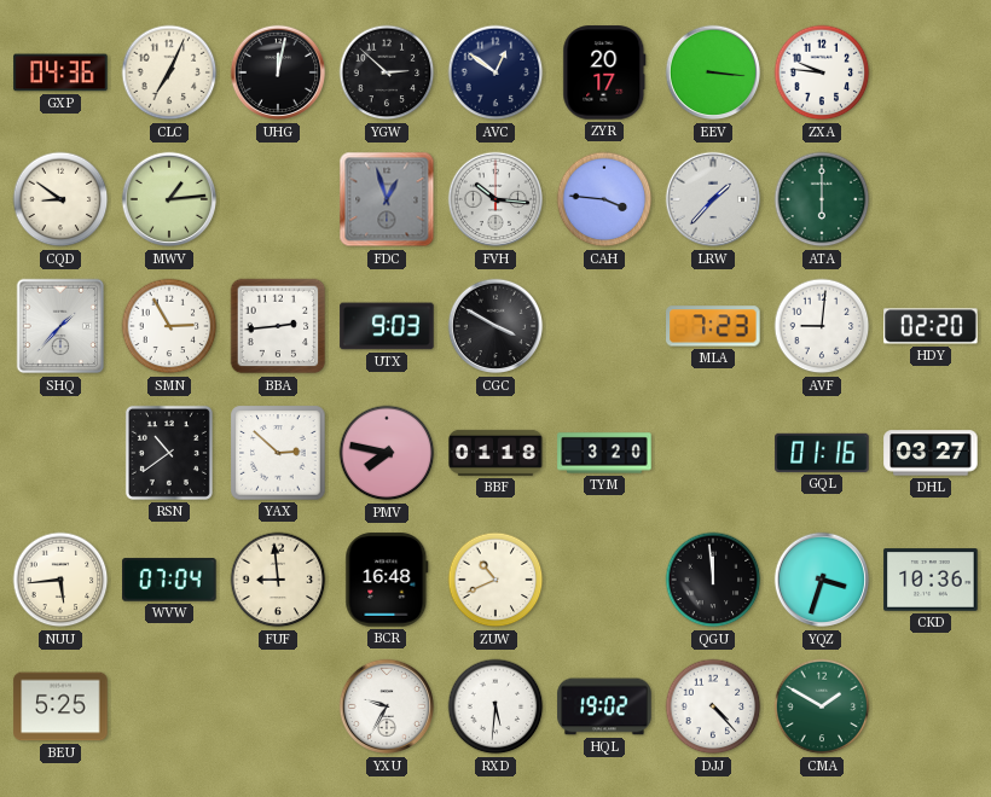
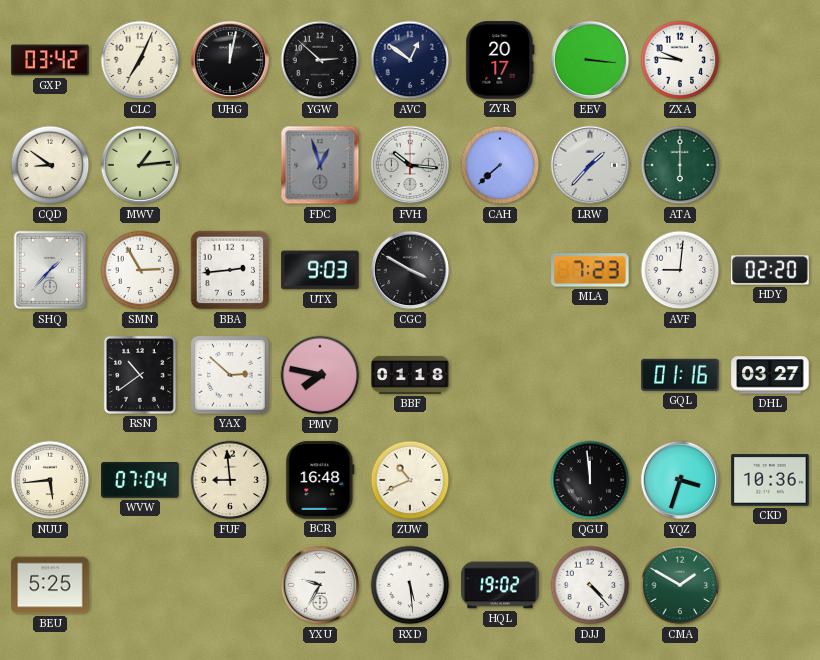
GXP: 04:36 -> 03:42
CAH: 3:46 -> 7:38
TYM: 3:20 -> none
RXD: 5:31 -> 5:29
